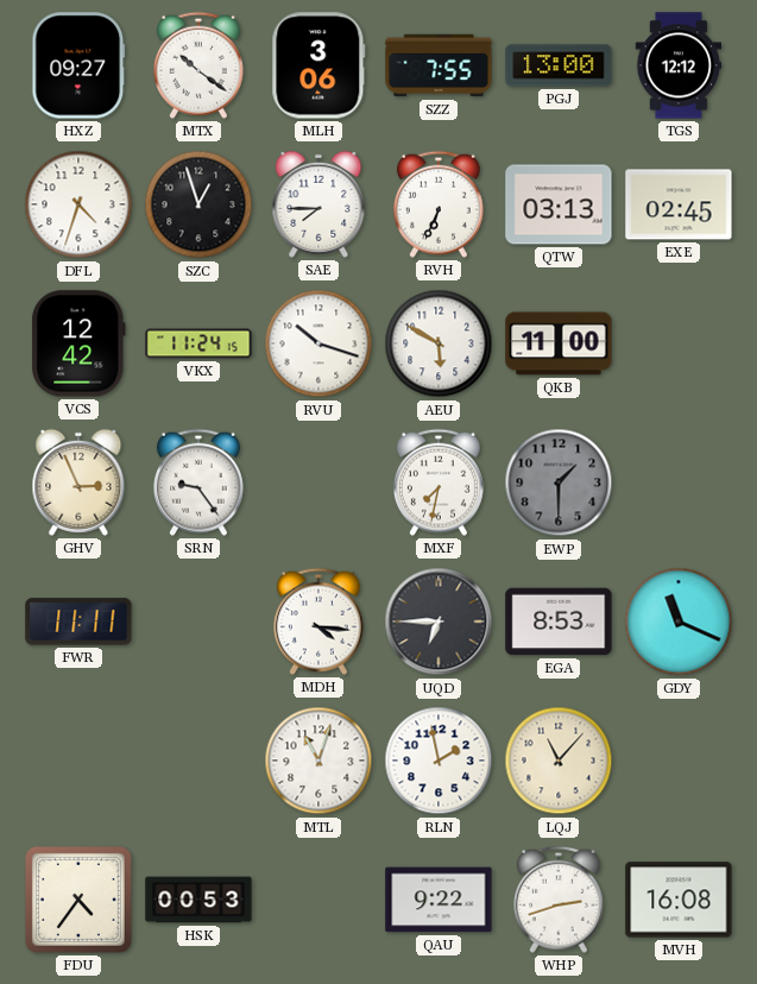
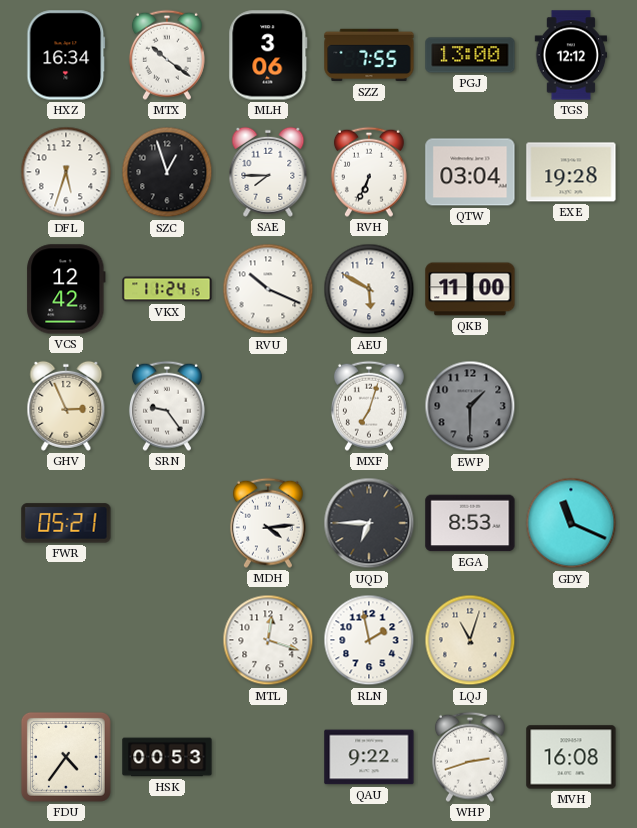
HXZ: 09:27 -> 16:34
DFL: 4:33 -> 5:33
QTW: 03:13 -> 03:04
EXE: 02:45 -> 19:28
RVU: 10:18 -> 10:19
MXF: 7:32 -> 7:03
FWR: 11:11 -> 05:21
MDH: 4:16 -> 4:14
MTL: 11:03 -> 12:18
LQJ: 11:07 -> 11:03
